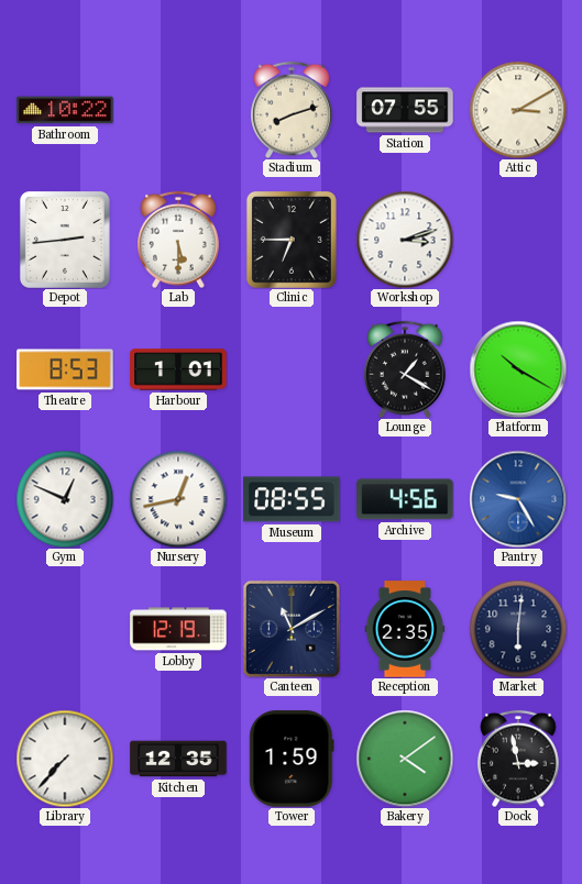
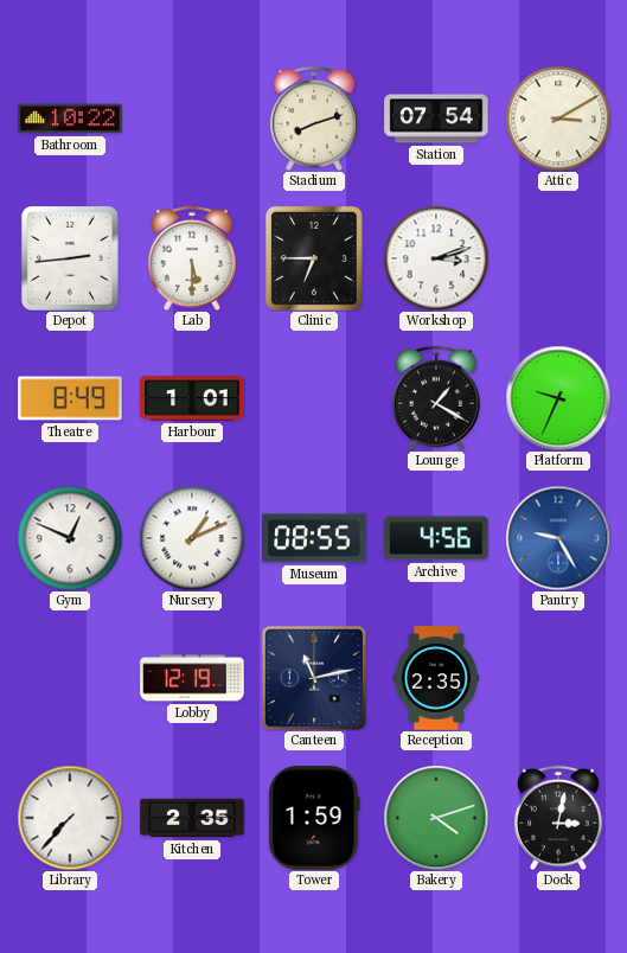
Station: 07:55 -> 07:54
Theatre: 8:53 -> 8:49
Platform: 10:20 -> 9:34
Nursery: 12:43 -> 1:11
Canteen: 11:10 -> 11:13
Market: 6:01 -> none
Kitchen: 12:35 -> 2:35
Bakery: 4:09 -> 4:12
Dock: 2:58 -> 3:02
